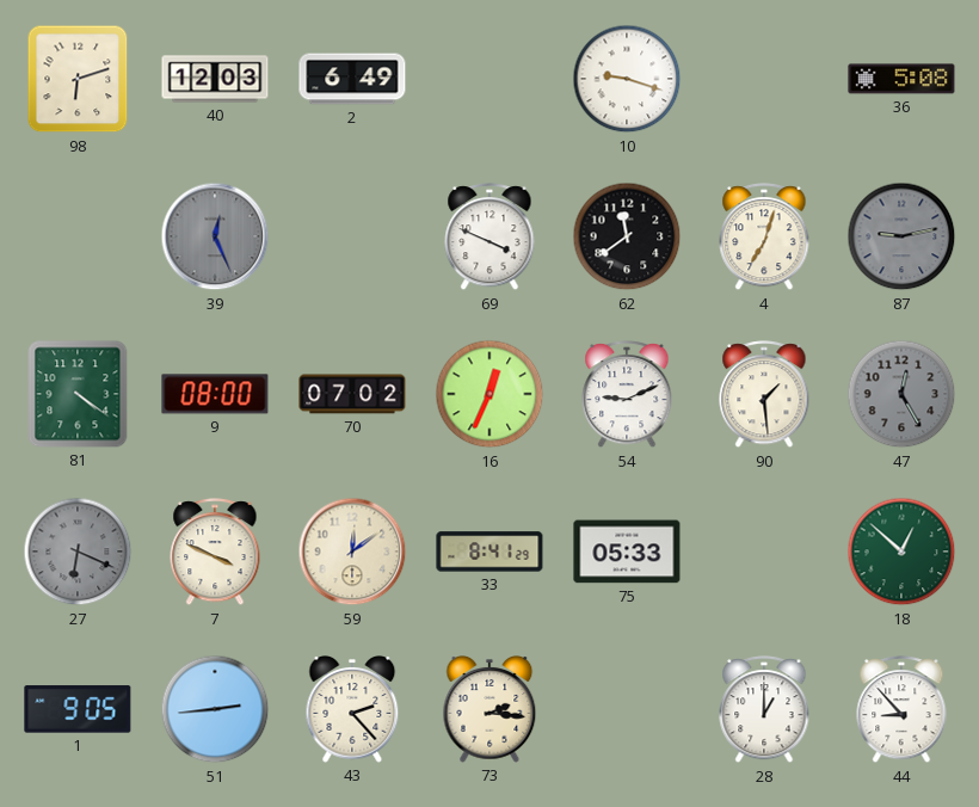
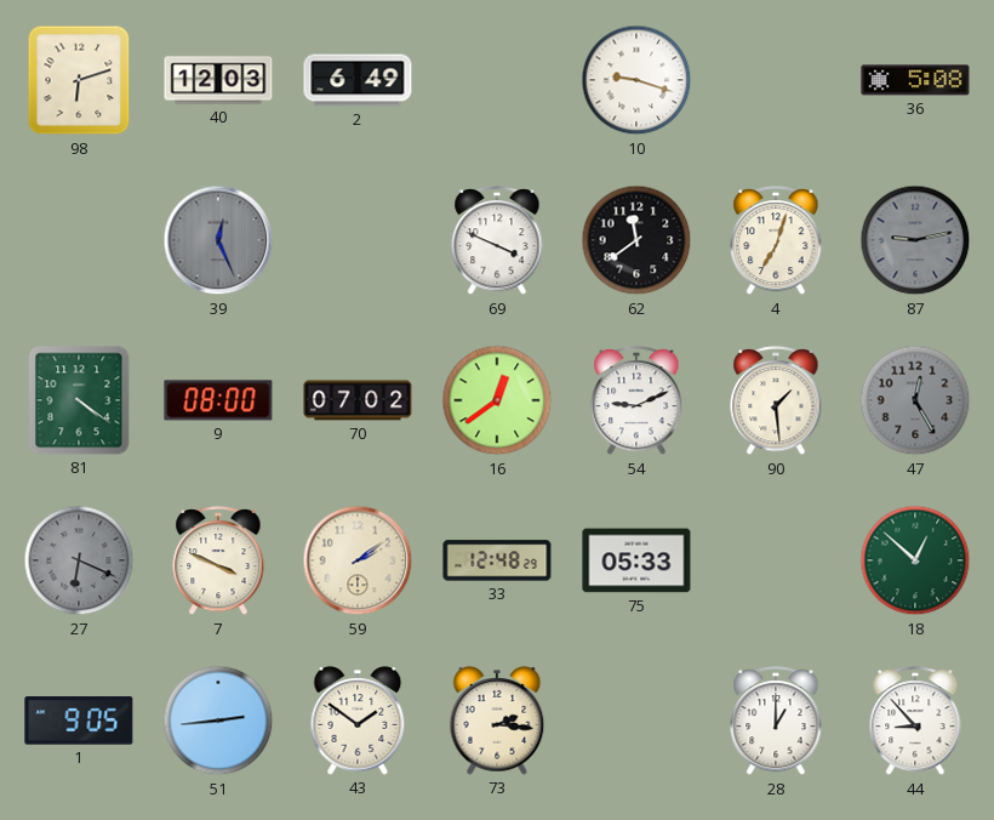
16: 12:34 -> 12:39
59: 12:09 -> 2:09
33: 8:41 -> 12:48
43: 2:23 -> 1:51
